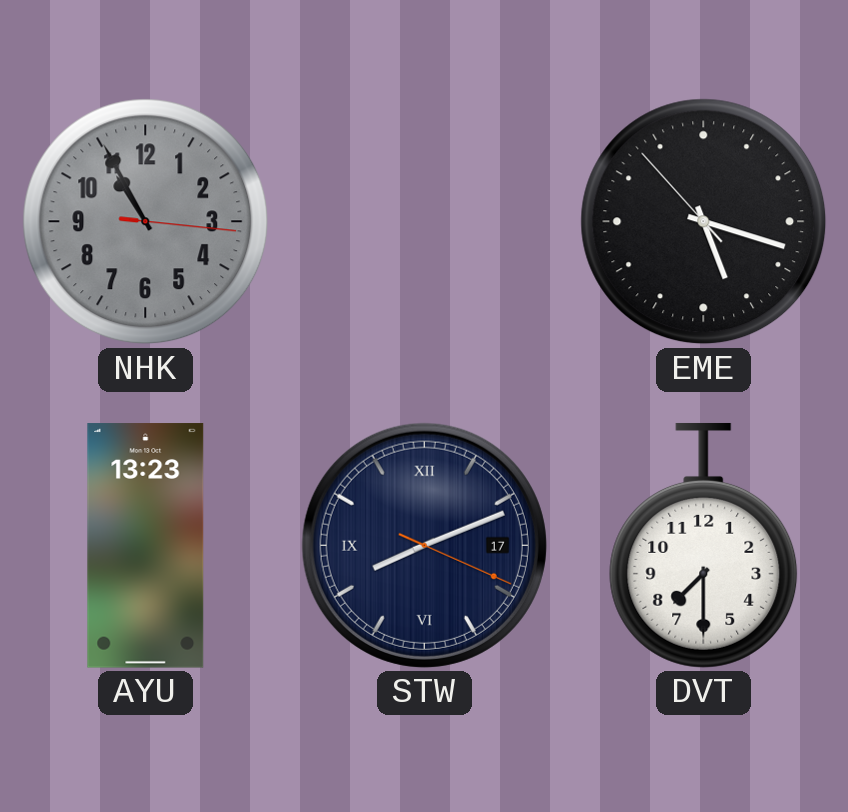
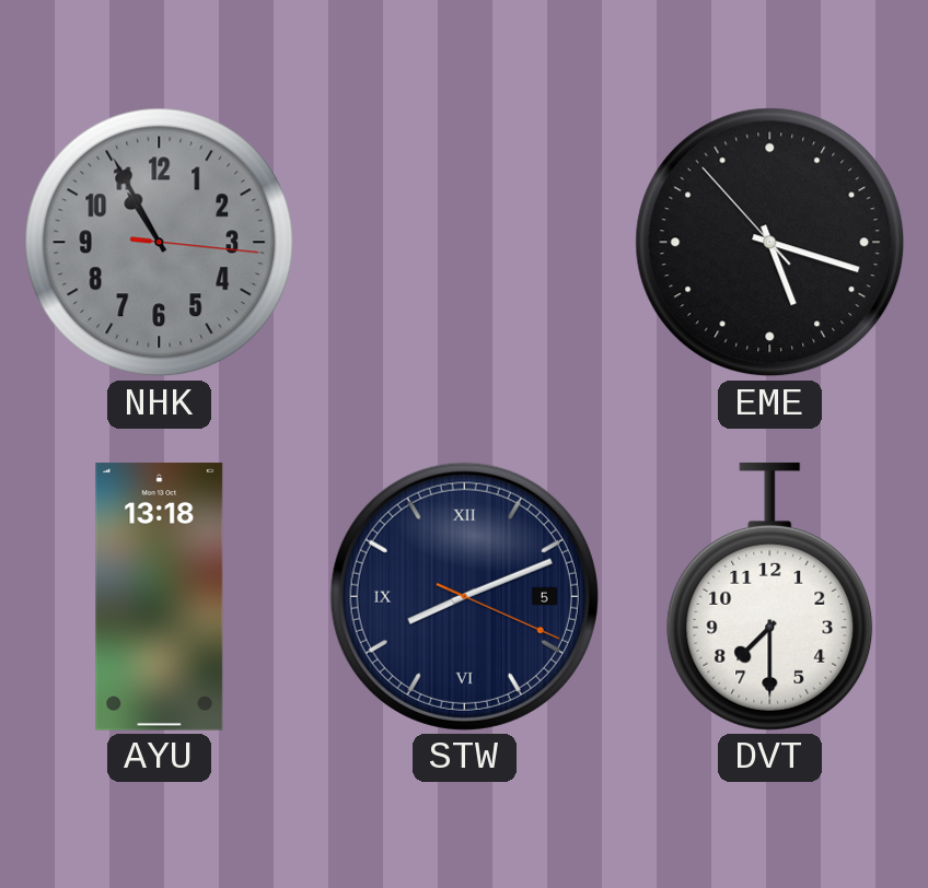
AYU: 13:23 -> 13:18
STW date: 17 -> 5
